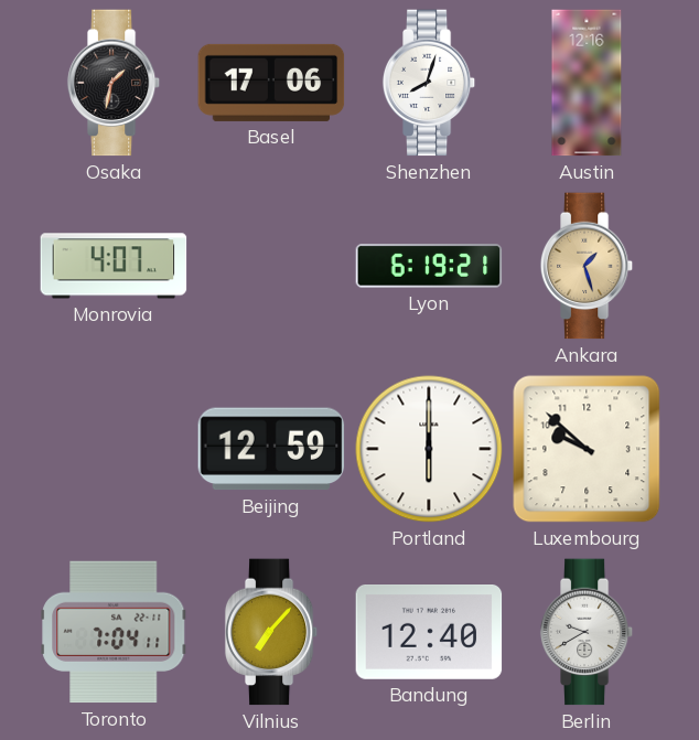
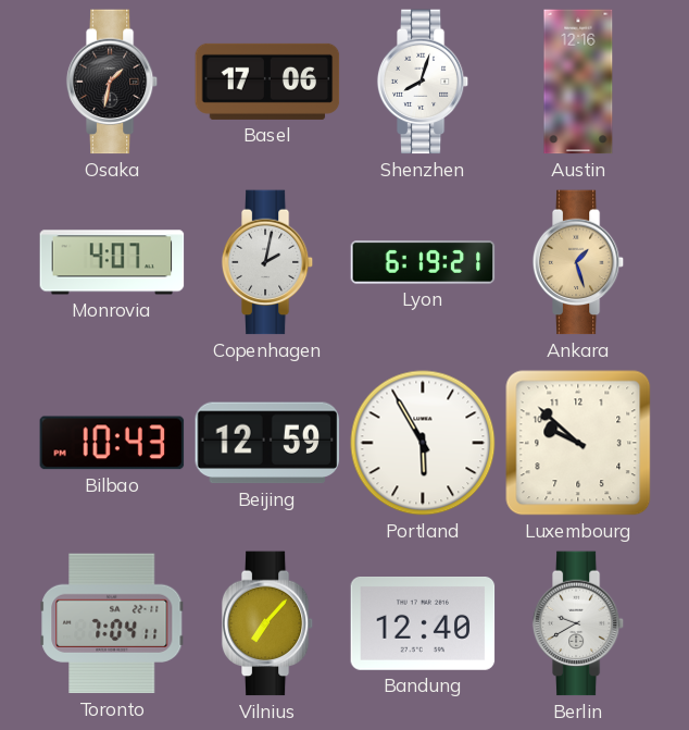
Copenhagen: none -> 2:02
Bilbao: none -> 10:43
Portland: 6:00 -> 5:55
